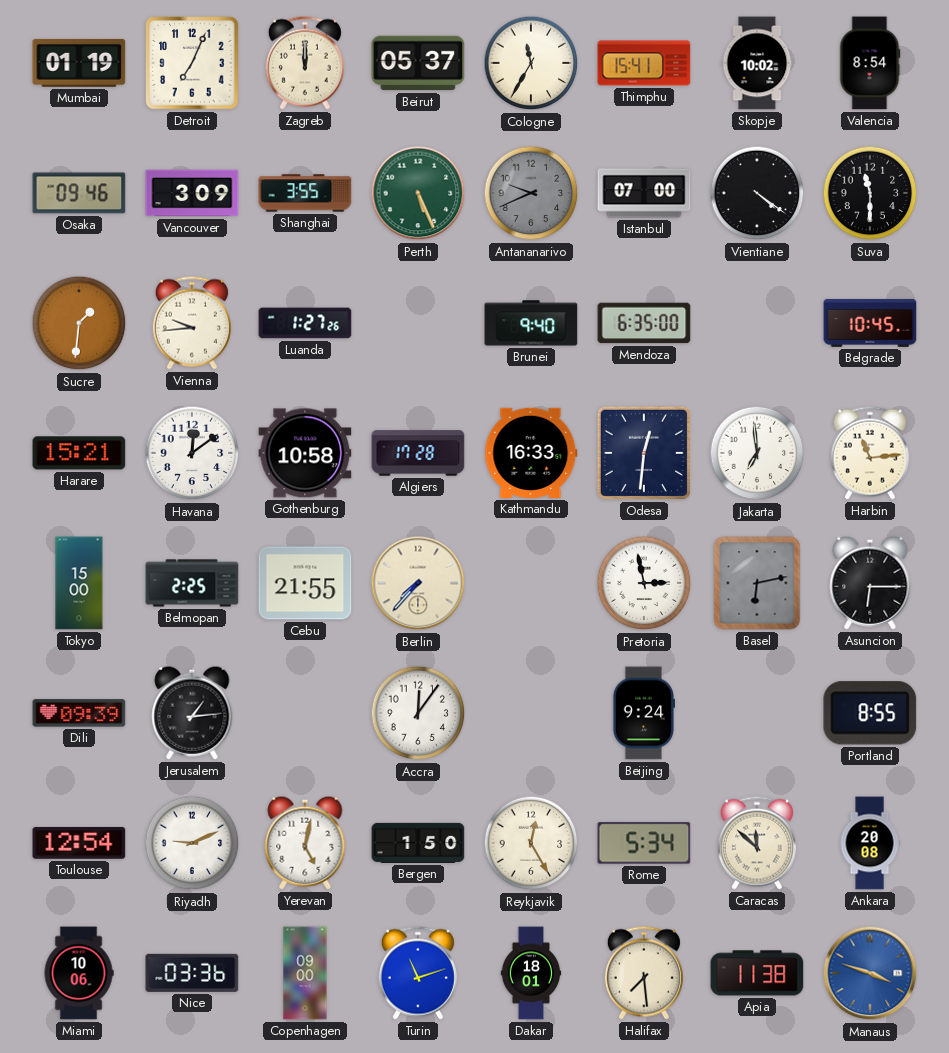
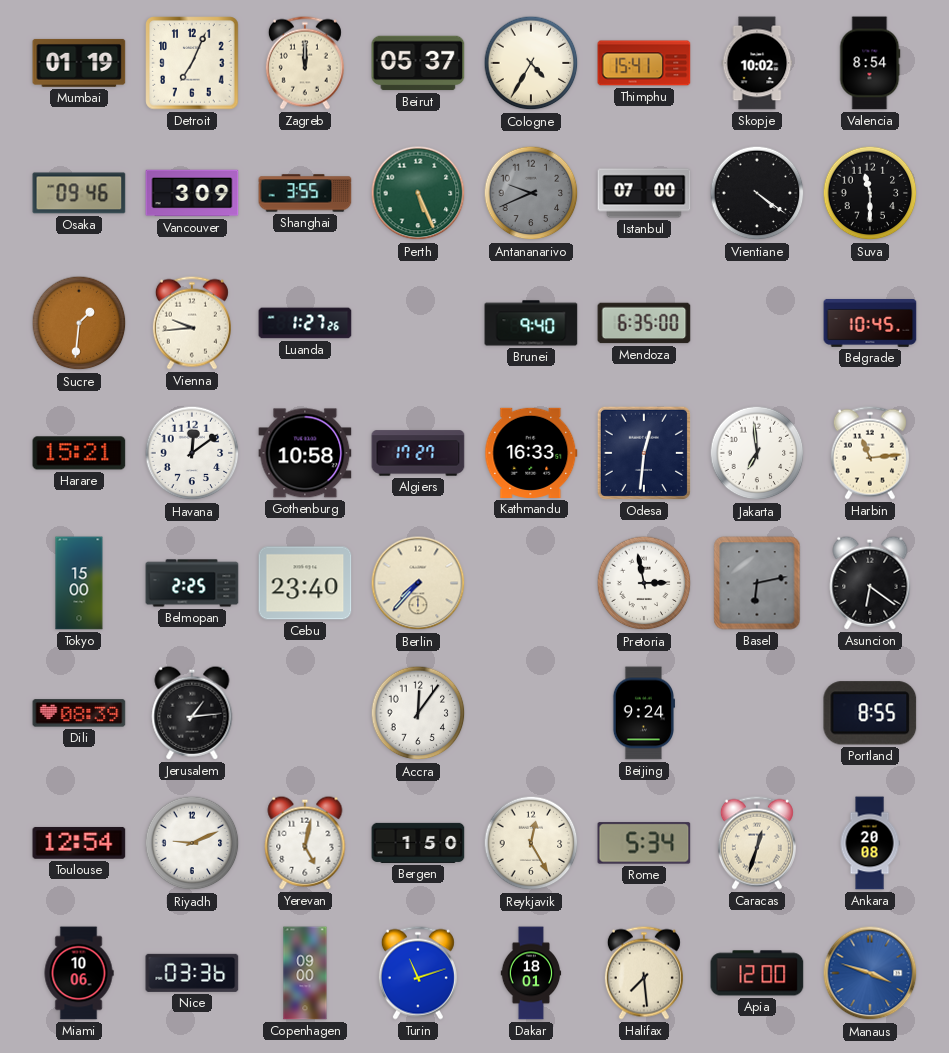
Cologne: 11:35 -> 4:35
Algiers: 17:28 -> 17:27
Cebu: 21:55 -> 23:40
Asuncion: 6:15 -> 6:21
Dili: 09:39 -> 08:39
Caracas: 11:52 -> 12:33
Apia: 11:38 -> 12:00
